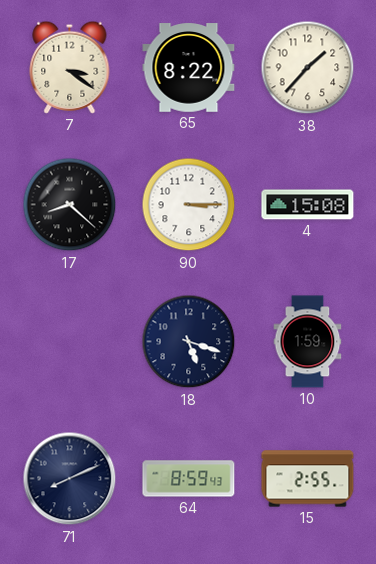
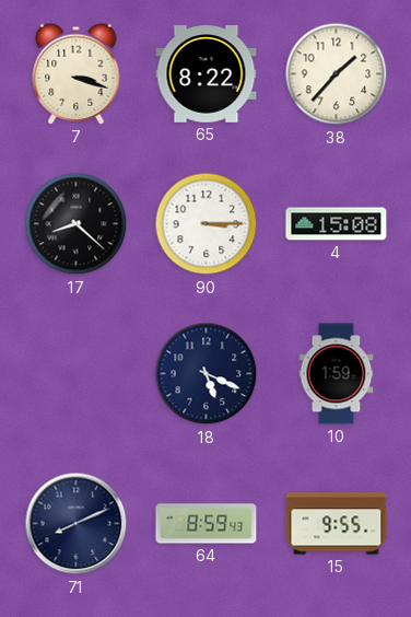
7: 3:21 -> 3:18
18: 5:18 -> 5:19
15: 2:55 -> 9:55
